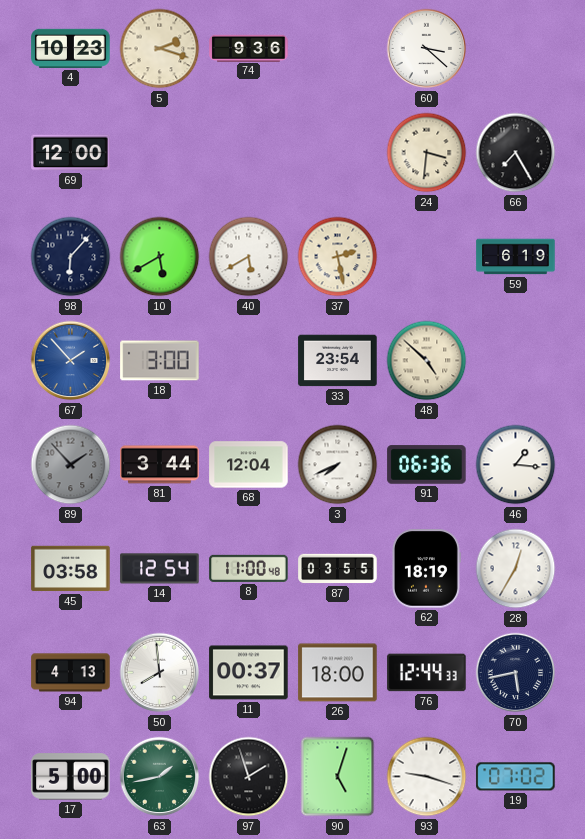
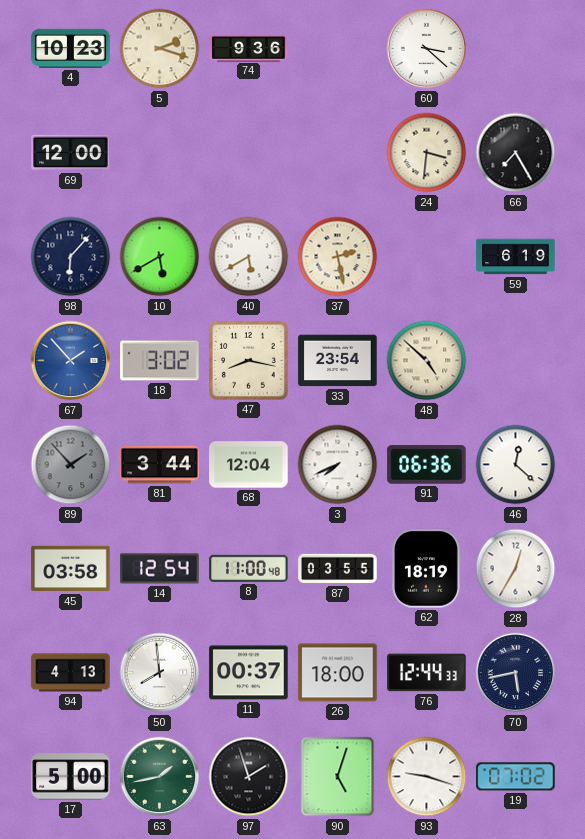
18: 3:00 -> 3:02
47: none -> 8:17
46: 1:16 -> 12:22
